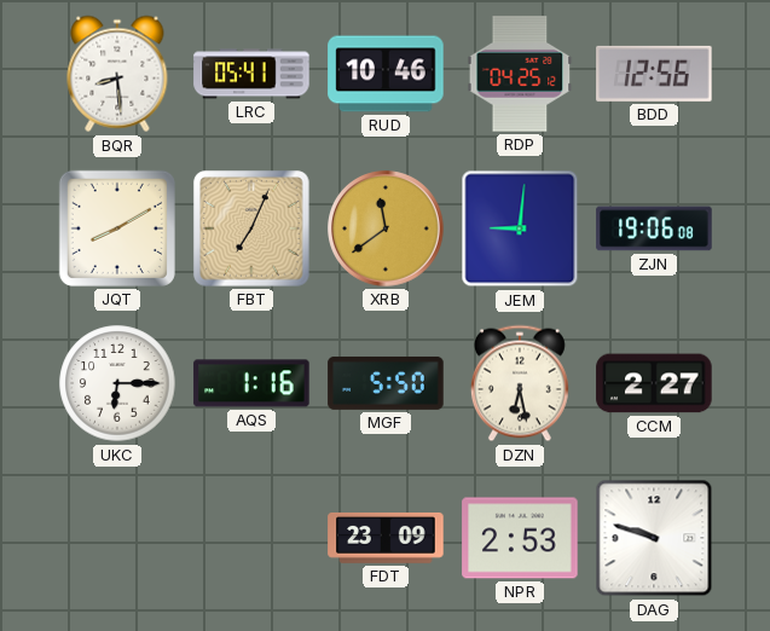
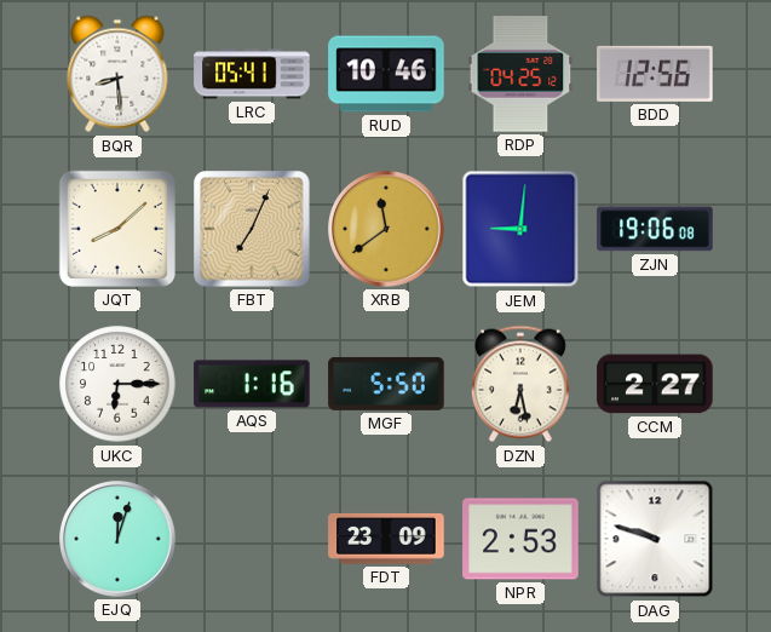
JQT: 8:10 -> 8:08
EJQ: none -> 12:03
